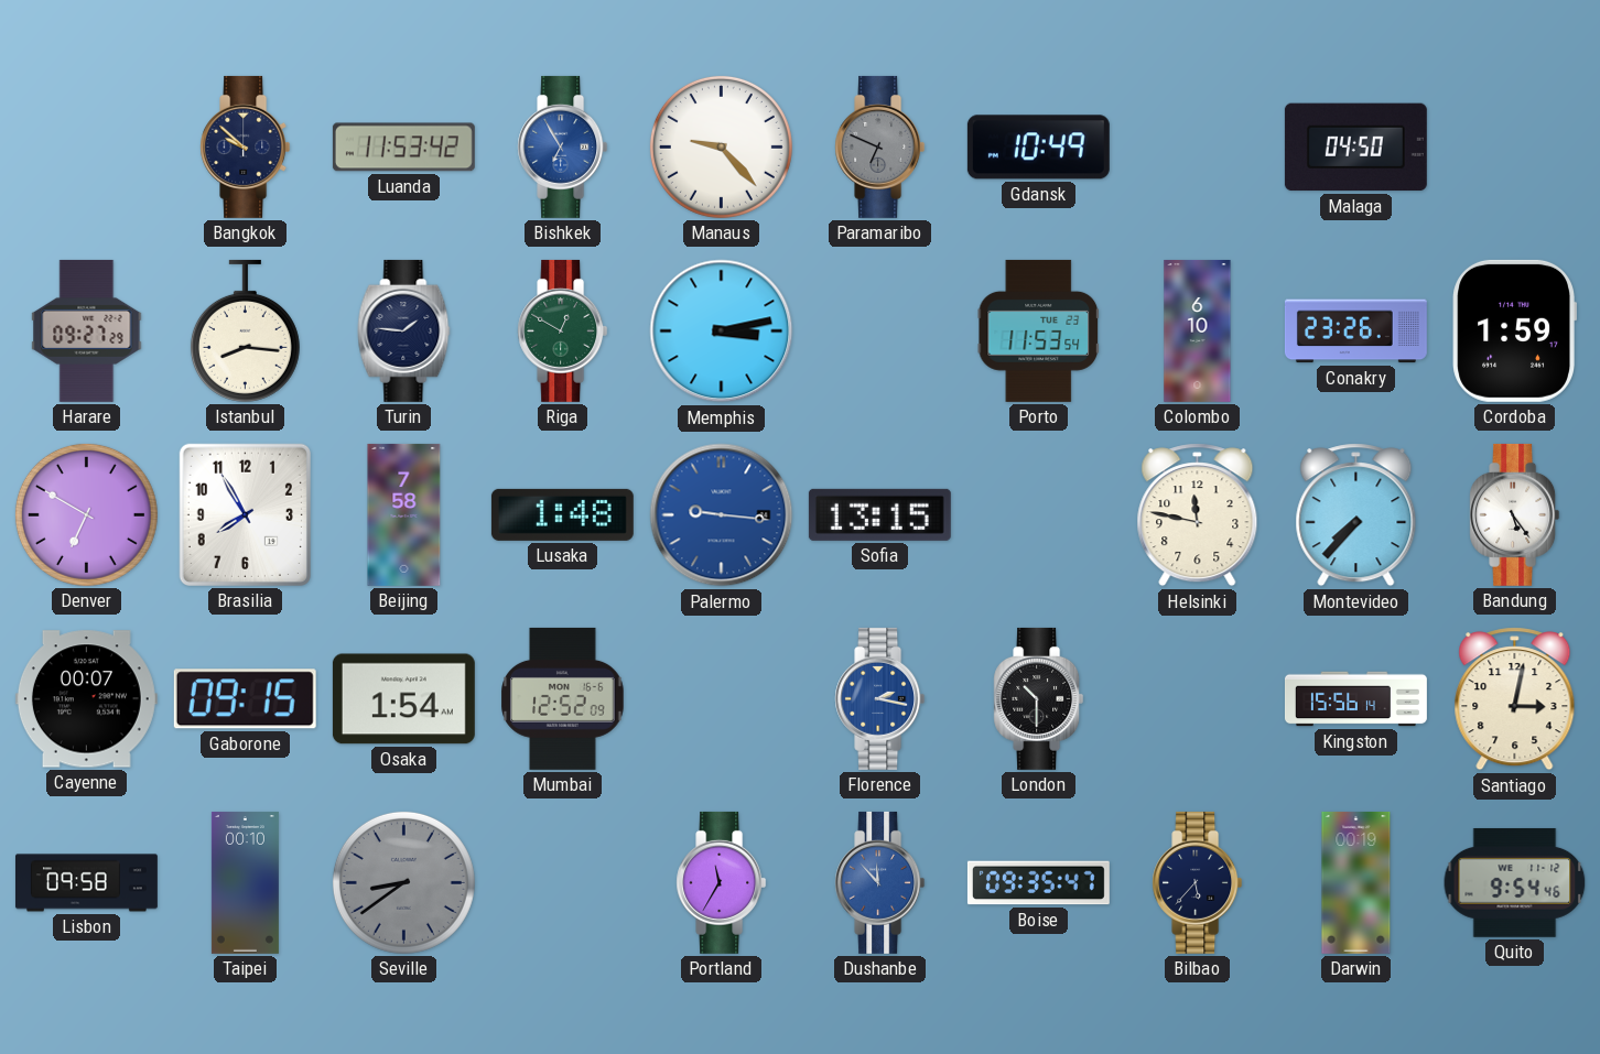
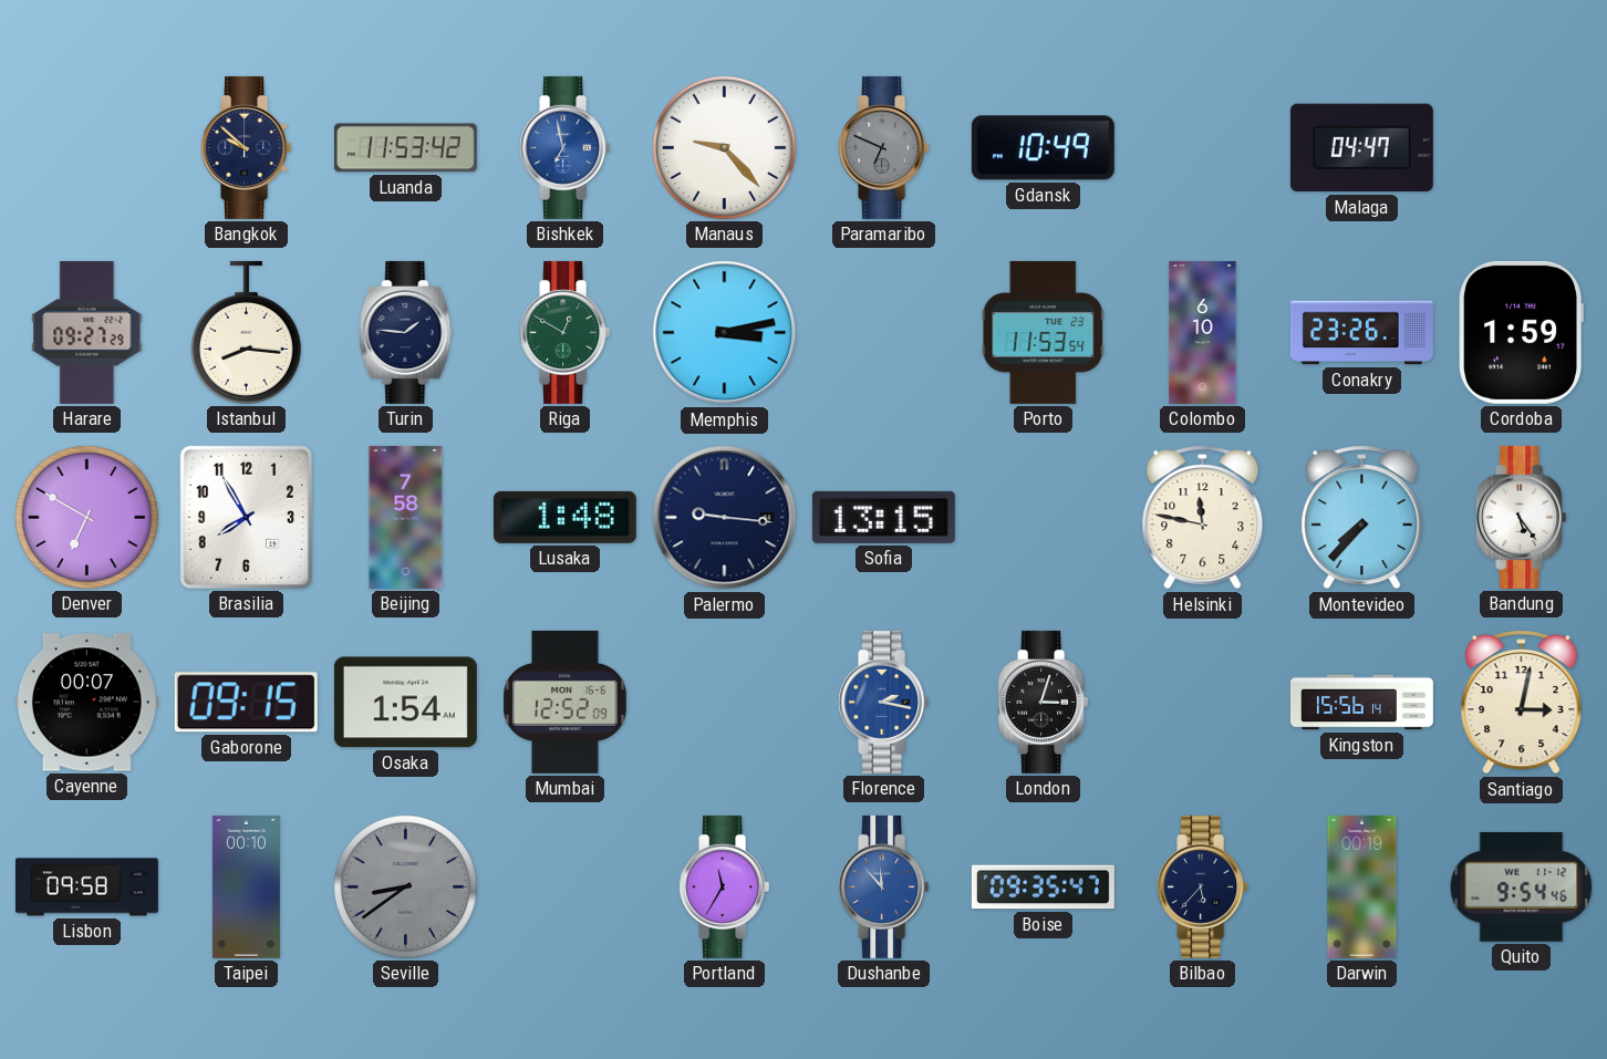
Bishkek: 6:55 -> 6:58
Malaga: 04:50 -> 04:47
Palermo dial: blue -> navy
London: 10:30 -> 3:03
